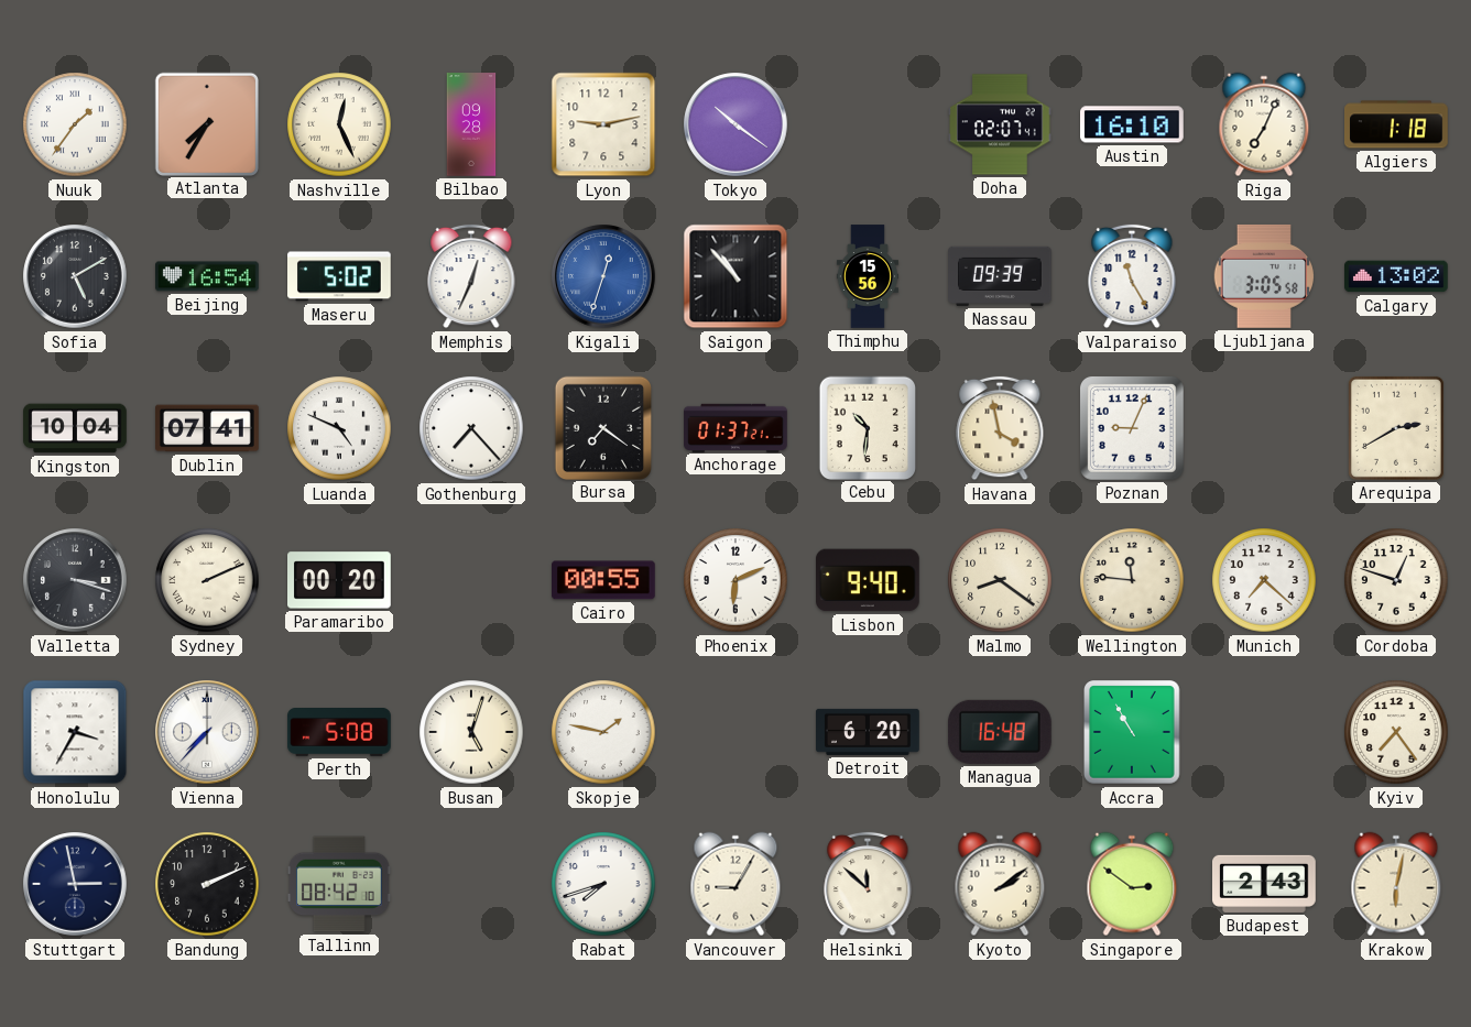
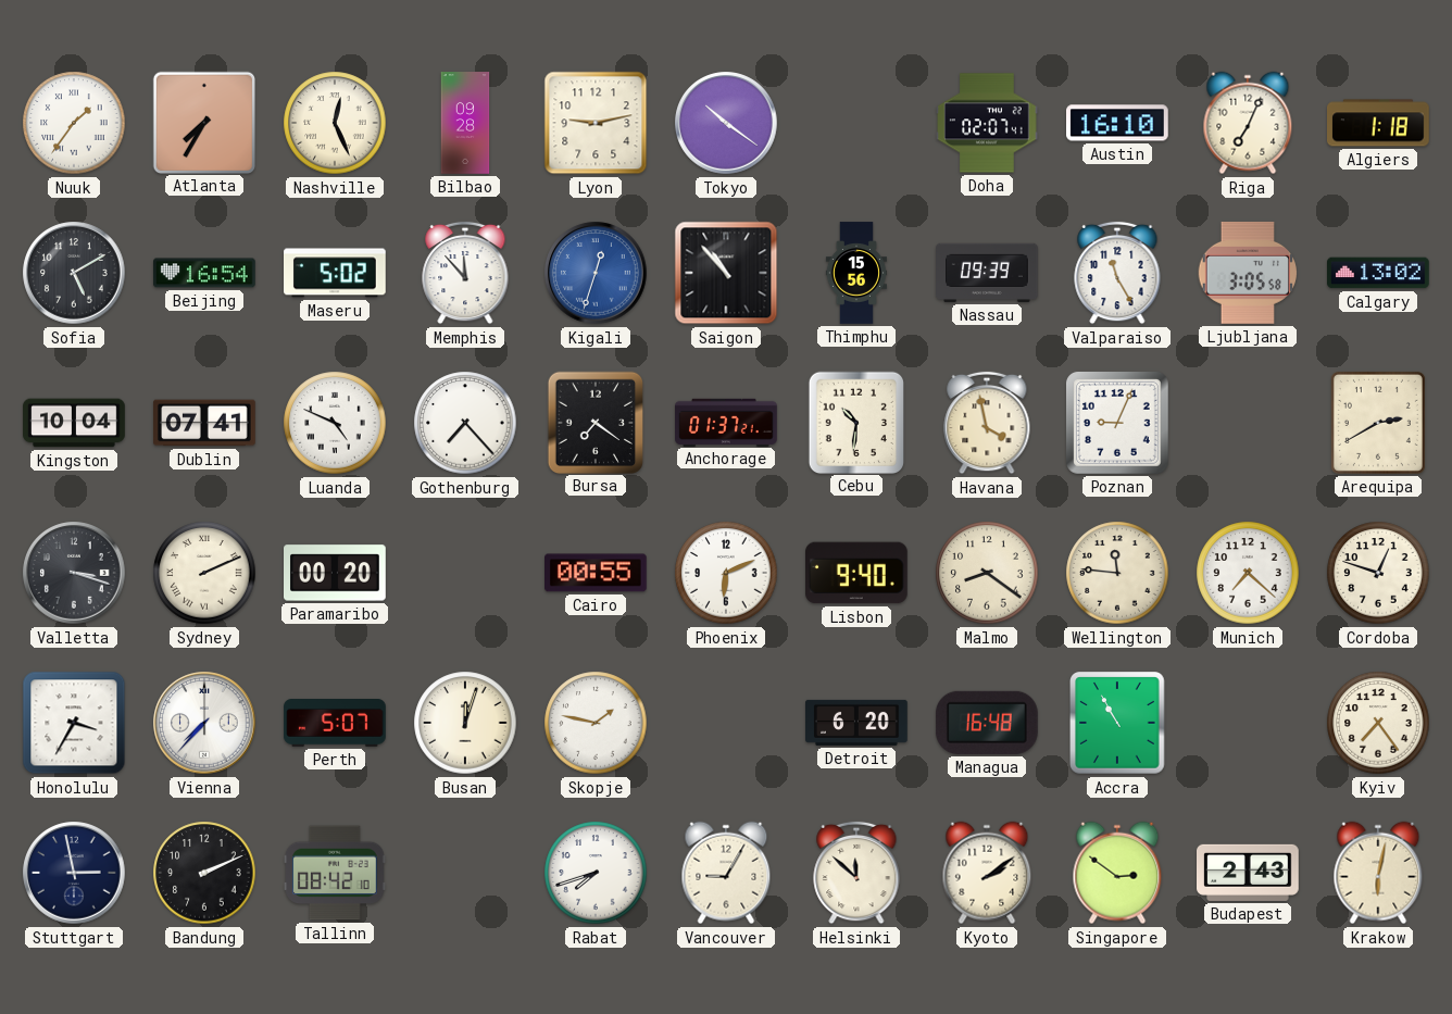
Memphis: 12:34 -> 11:53
Perth: 5:08 -> 5:07
Busan: 5:03 -> 12:03
